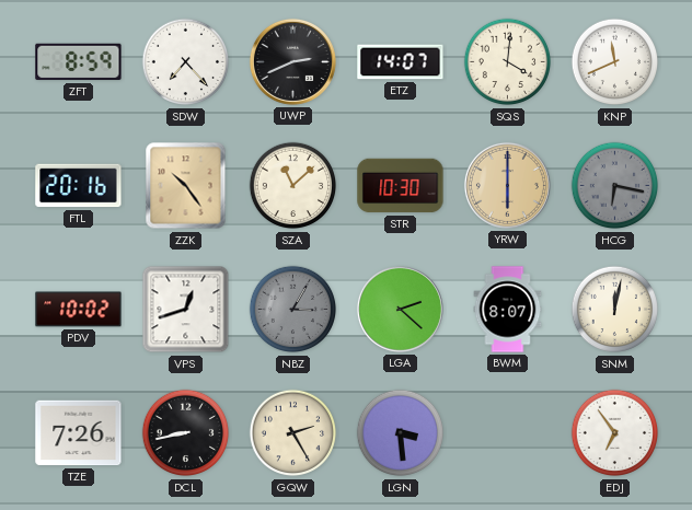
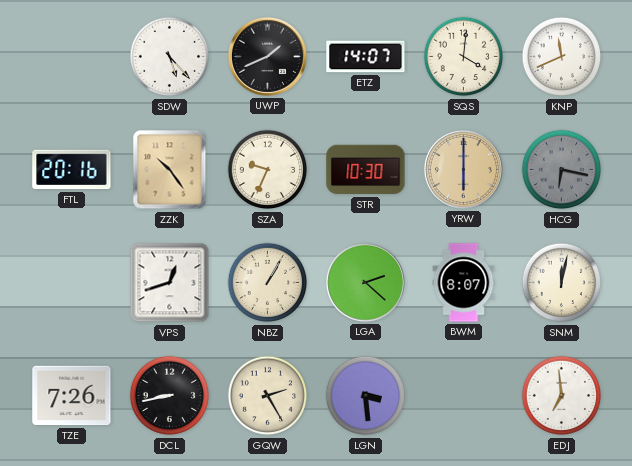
ZFT: 8:59 -> none
SDW: 7:23 -> 5:23
UWP: 2:41 -> 1:41
SZA: 11:08 -> 9:34
PDV: 10:02 -> none
NBZ: 3:05 -> 1:05
NBZ dial: grey -> cream
EDJ: 6:54 -> 6:59
